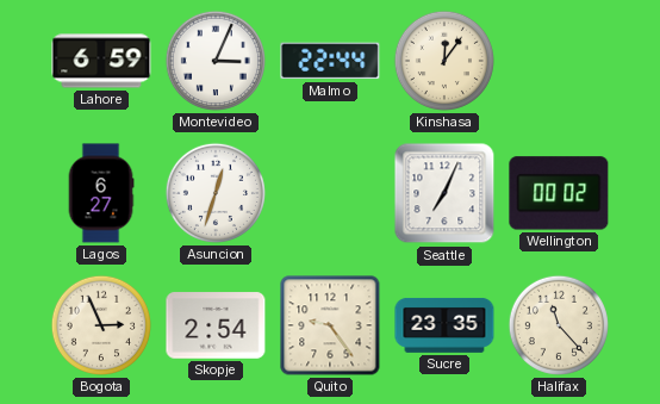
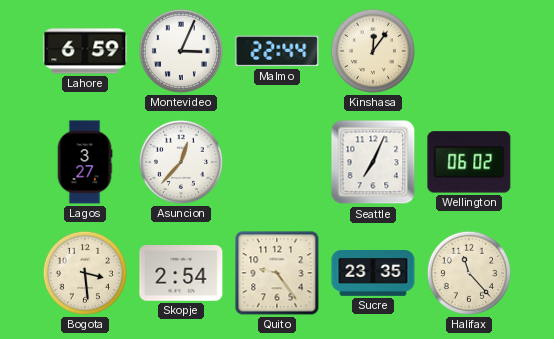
Lagos: 6:27 -> 3:27
Asuncion: 12:33 -> 12:37
Wellington: 00:02 -> 06:02
Bogota: 2:56 -> 3:29
